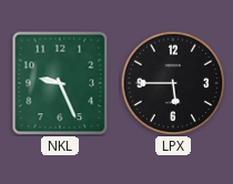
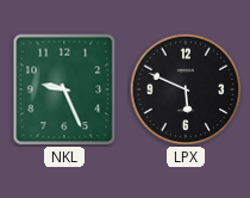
LPX: 5:45 -> 5:49
